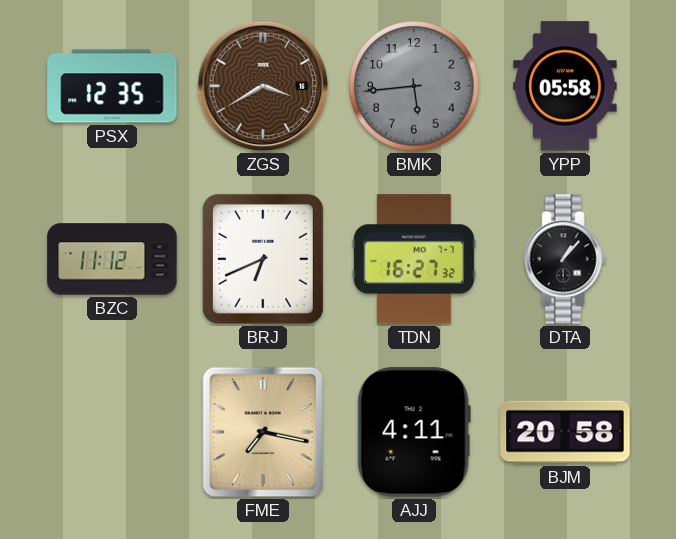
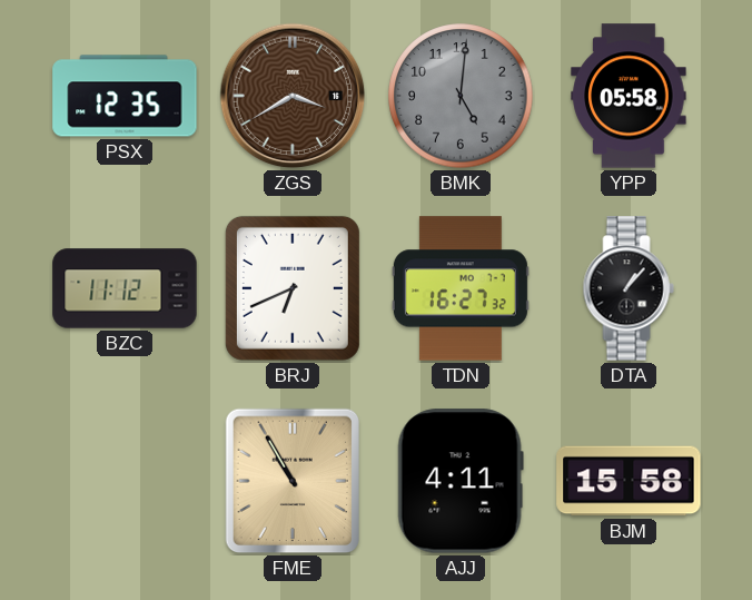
BMK: 5:44 -> 5:01
FME: 7:17 -> 10:55
BJM: 20:58 -> 15:58
